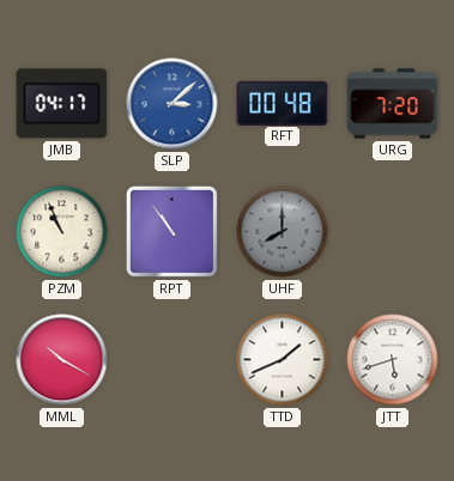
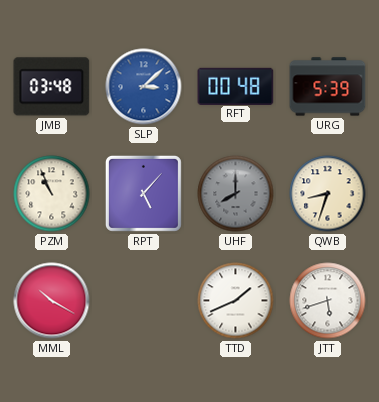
JMB: 04:17 -> 03:48
URG: 7:20 -> 5:39
RPT: 10:54 -> 5:07
QWB: none -> 8:33
